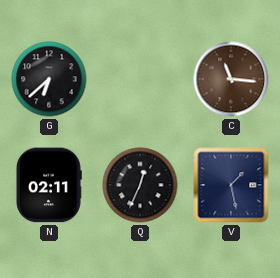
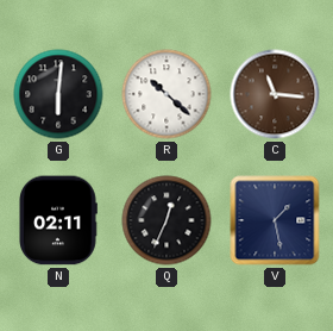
G: 6:38 -> 6:01
R: none -> 10:22
